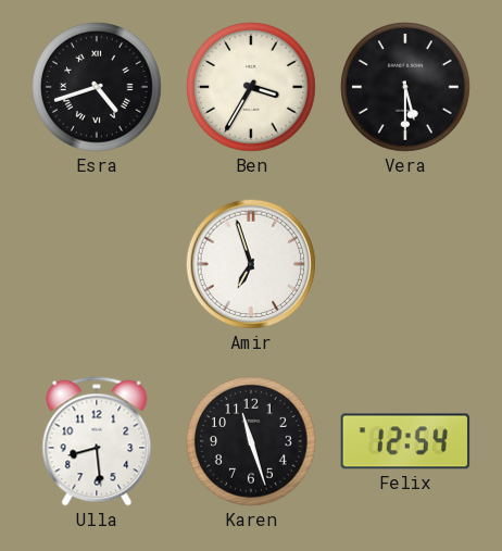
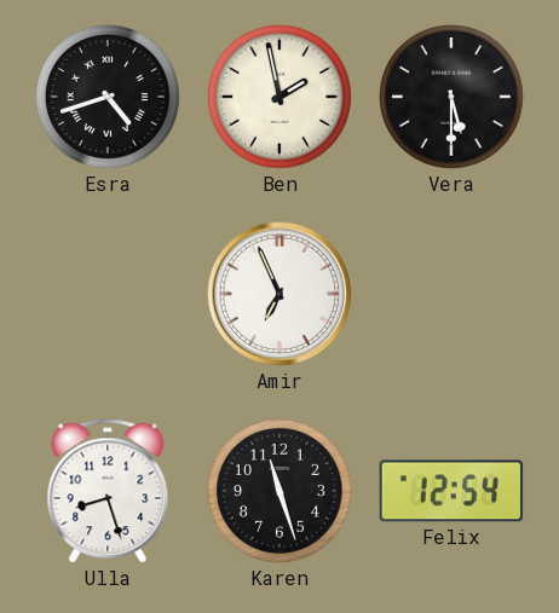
Ben: 3:35 -> 1:58
Amir: 6:57 -> 6:56
Ulla: 8:29 -> 8:27
